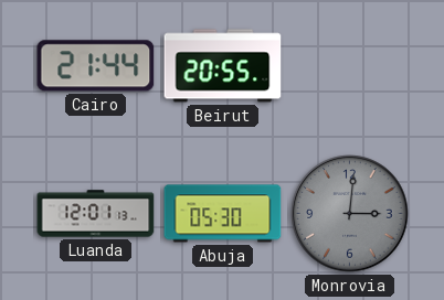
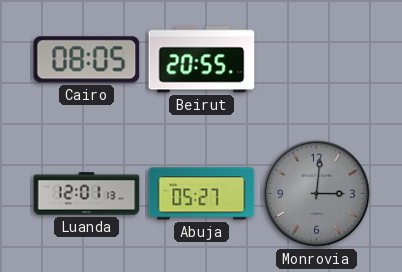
Cairo: 21:44 -> 08:05
Abuja: 05:30 -> 05:27
